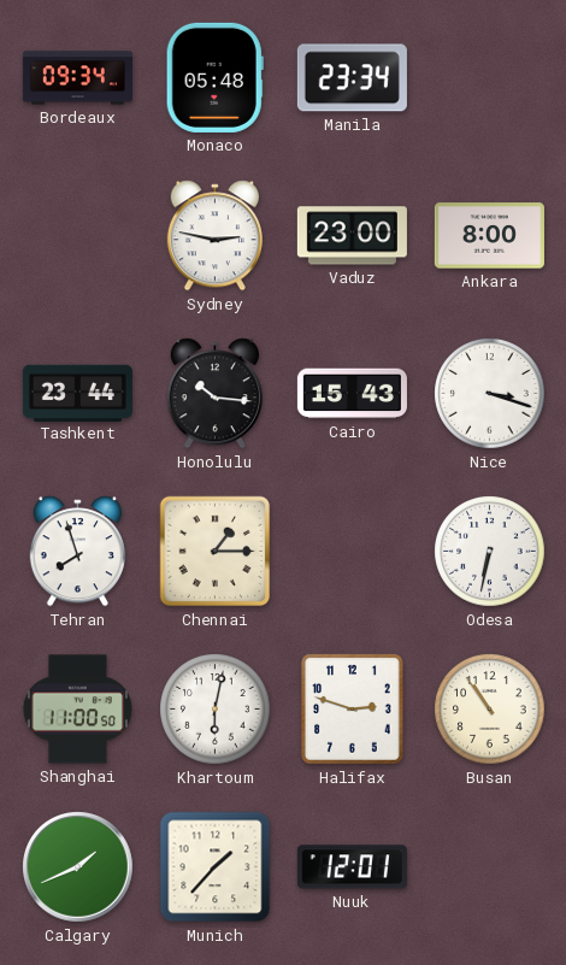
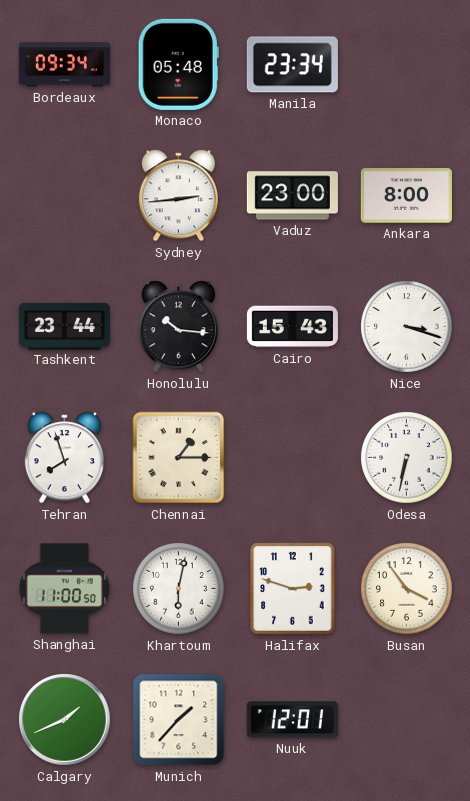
Sydney: 2:47 -> 2:44
Busan: 10:54 -> 3:54
